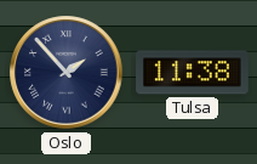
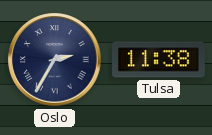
Oslo: 1:53 -> 2:35
